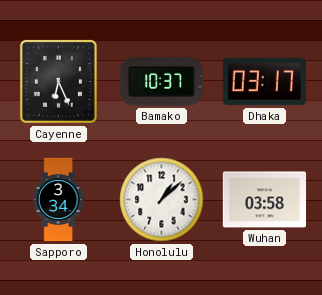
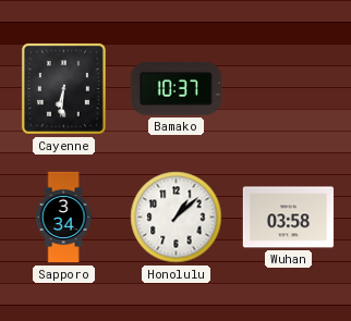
Cayenne: 6:26 -> 6:31
Dhaka: 03:17 -> none
